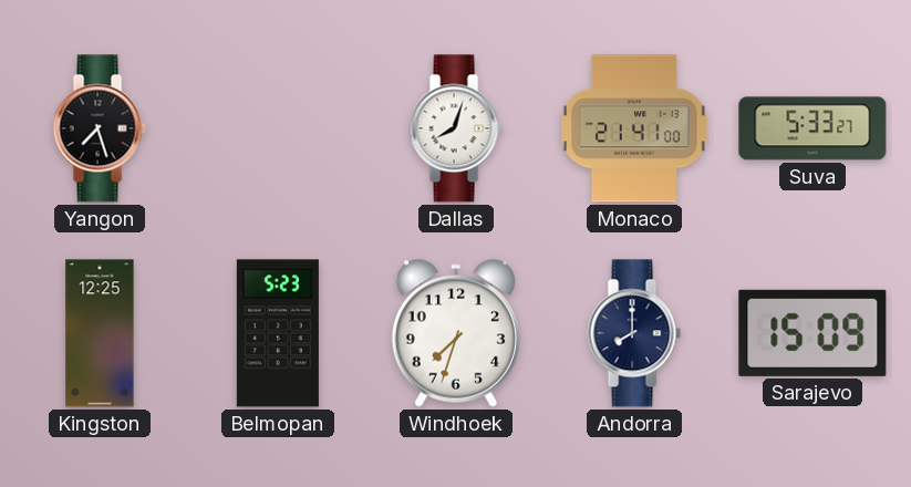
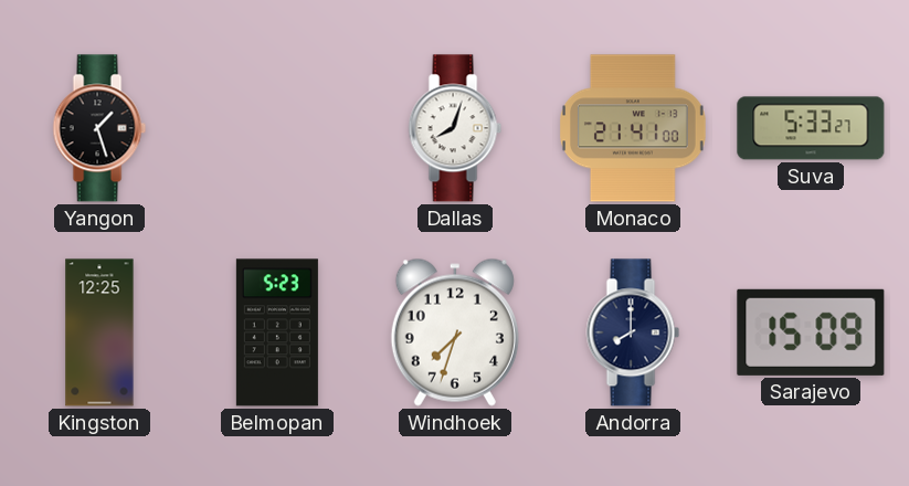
Yangon: 7:27 -> 1:27
